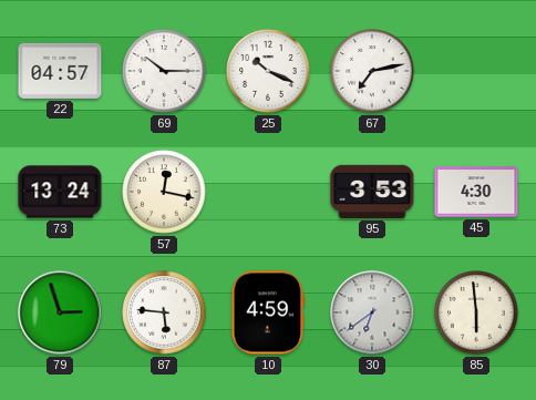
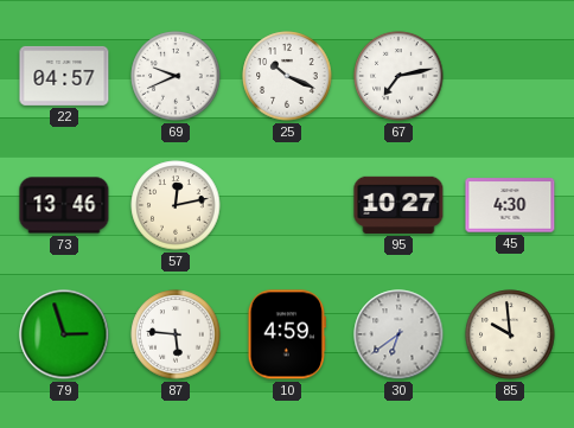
69: 10:15 -> 9:41
73: 13:24 -> 13:46
57: 12:17 -> 12:13
95: 3:53 -> 10:27
85: 5:59 -> 9:59
